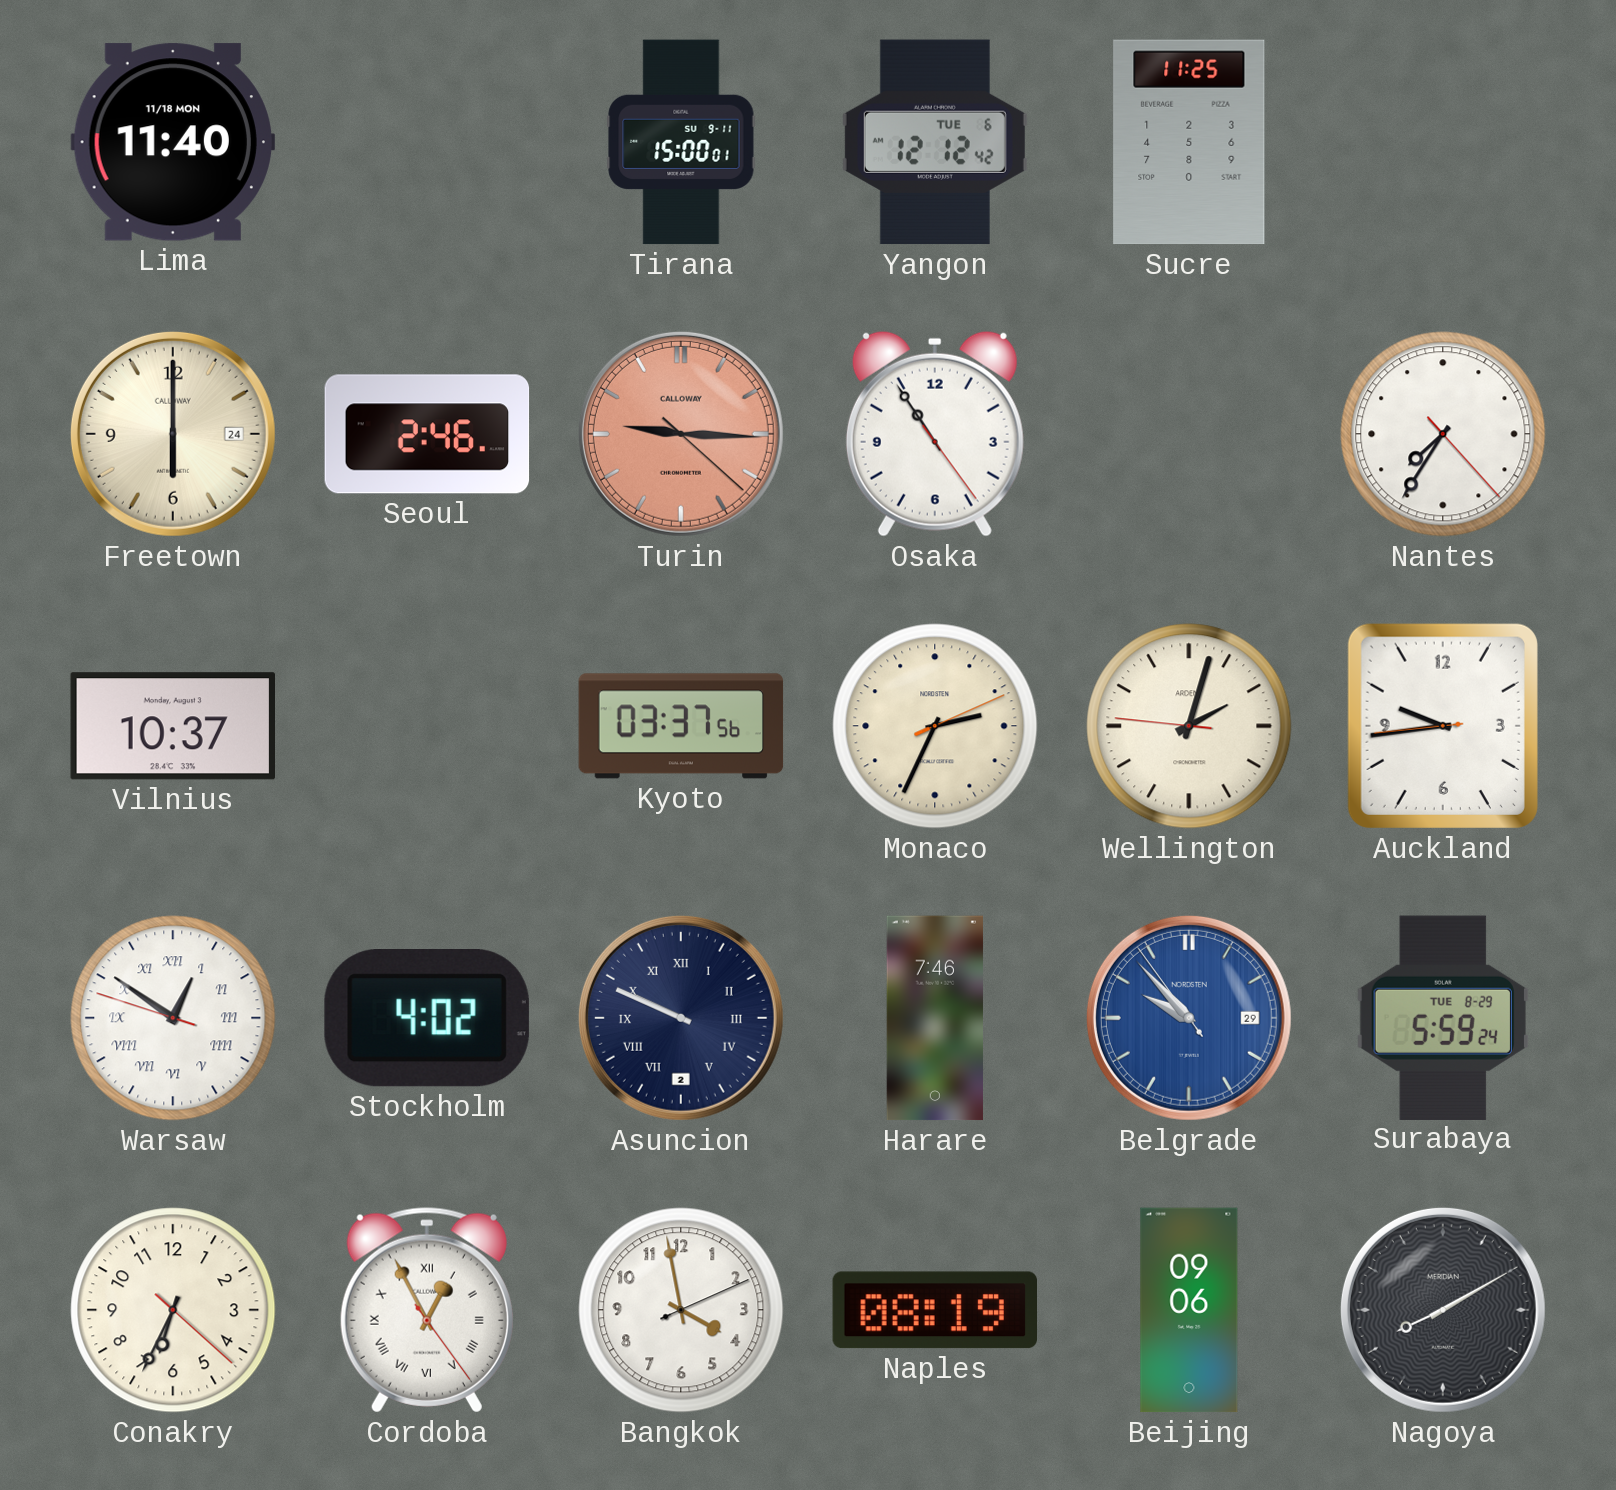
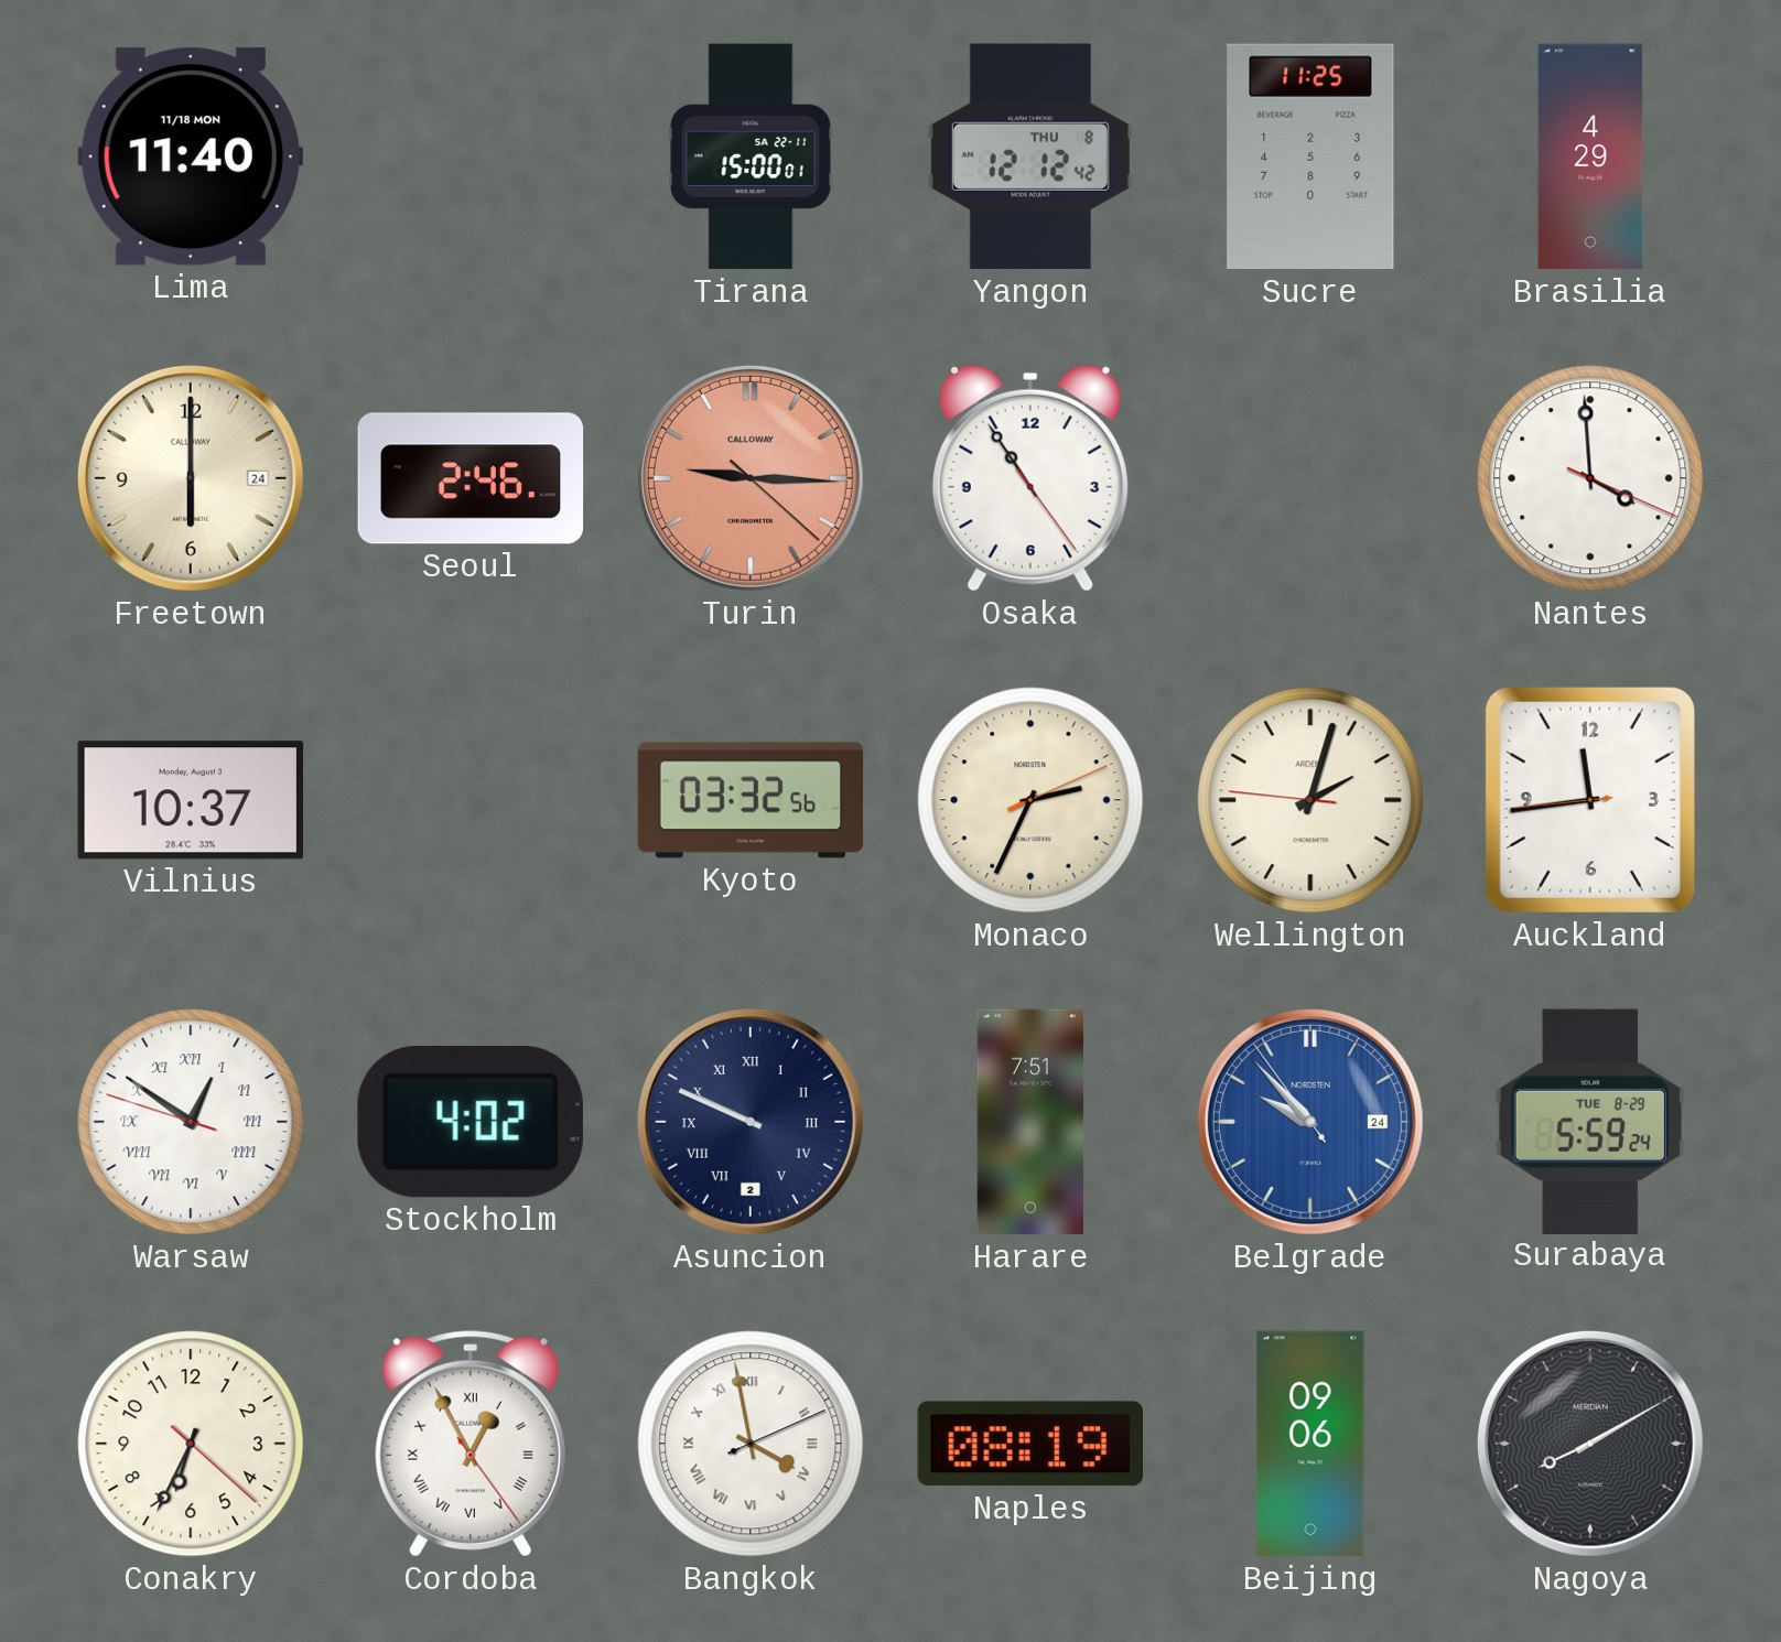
Tirana date: SU 9-11 -> SA 22-11
Yangon date: TUE 6 -> THU 8
Brasilia: none -> 4:29
Nantes: 7:35 -> 3:59
Kyoto: 03:37 -> 03:32
Auckland: 9:43 -> 11:43
Harare: 7:46 -> 7:51
Belgrade date: 29 -> 24
Bangkok numerals: Arabic -> Roman
